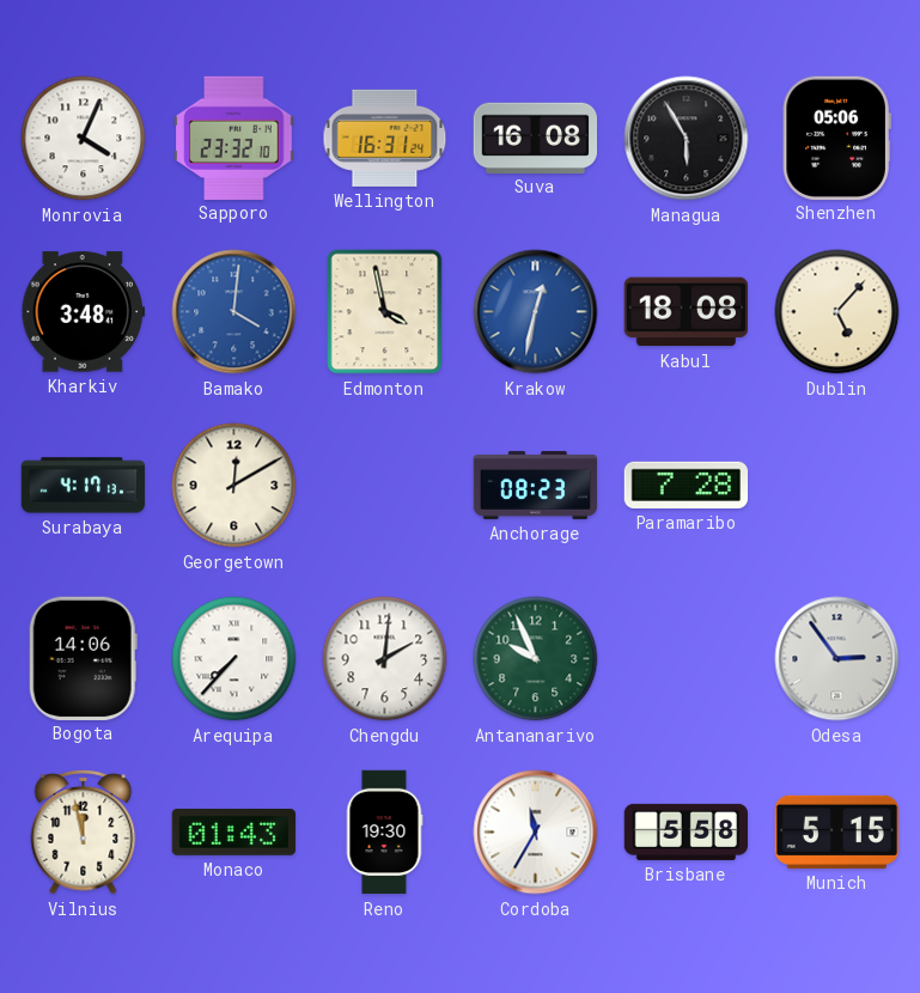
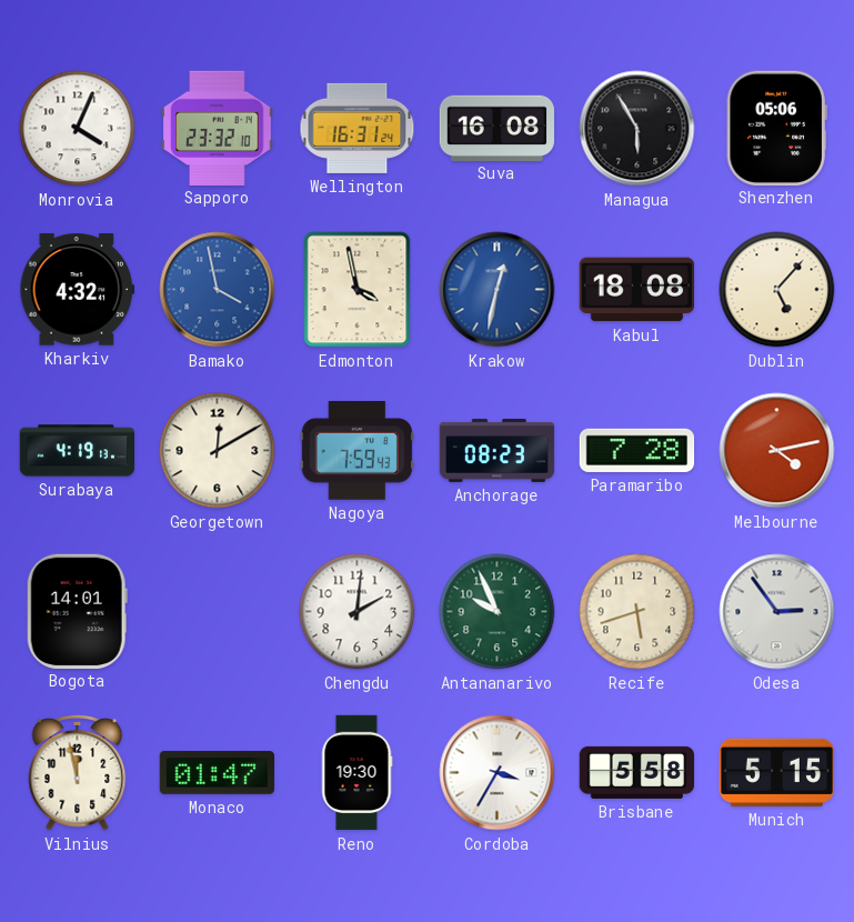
Kharkiv: 3:48 -> 4:32
Bamako: 4:01 -> 3:58
Surabaya: 4:17 -> 4:19
Nagoya: none -> 7:59
Melbourne: none -> 4:13
Bogota: 14:06 -> 14:01
Arequipa: 7:37 -> none
Recife: none -> 5:42
Monaco: 01:43 -> 01:47
Cordoba: 11:35 -> 3:35
